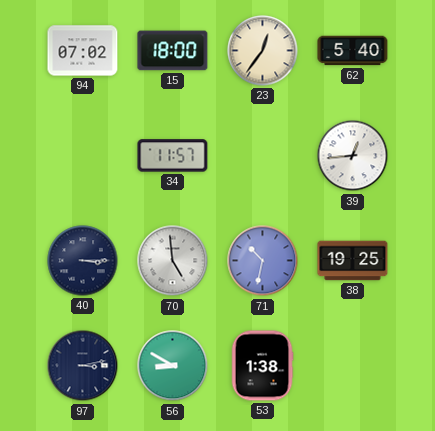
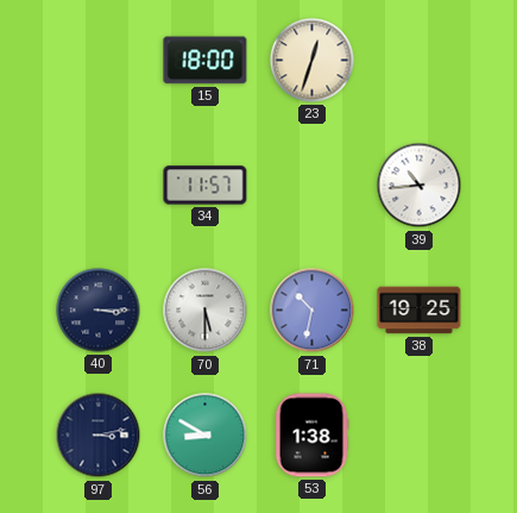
94: 07:02 -> none
23: 12:36 -> 12:33
62: 5:40 -> none
39: 12:44 -> 10:44
70: 4:59 -> 5:30
